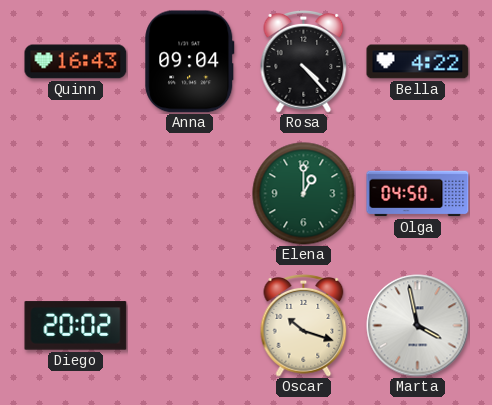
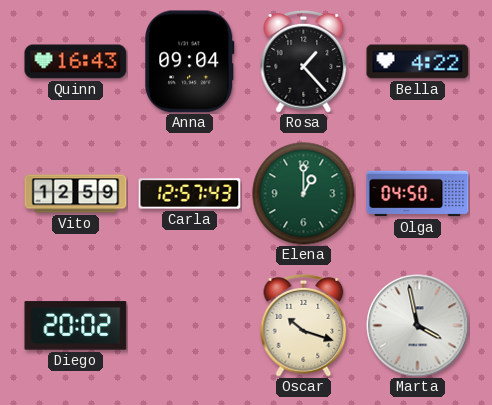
Rosa: 4:23 -> 1:23
Vito: none -> 12:59
Carla: none -> 12:57
